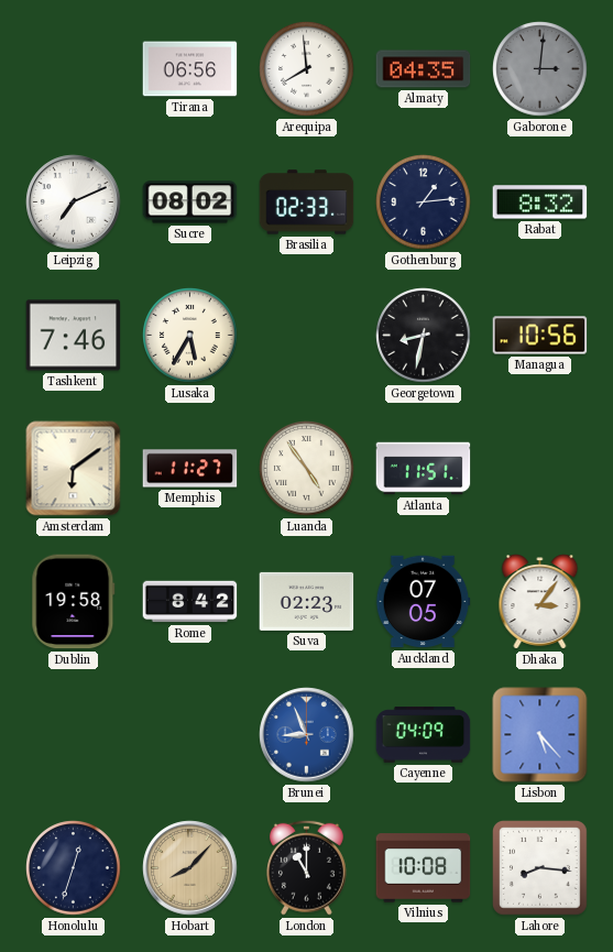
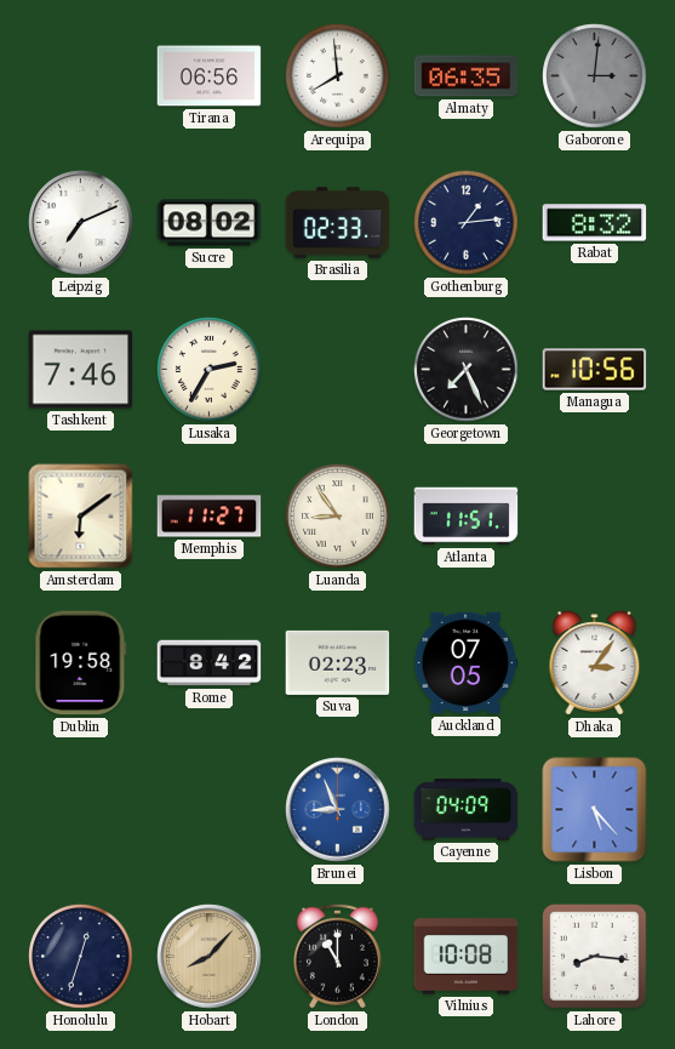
Almaty: 04:35 -> 06:35
Lusaka: 5:35 -> 2:35
Georgetown: 8:32 -> 7:26
Luanda: 4:54 -> 8:54
